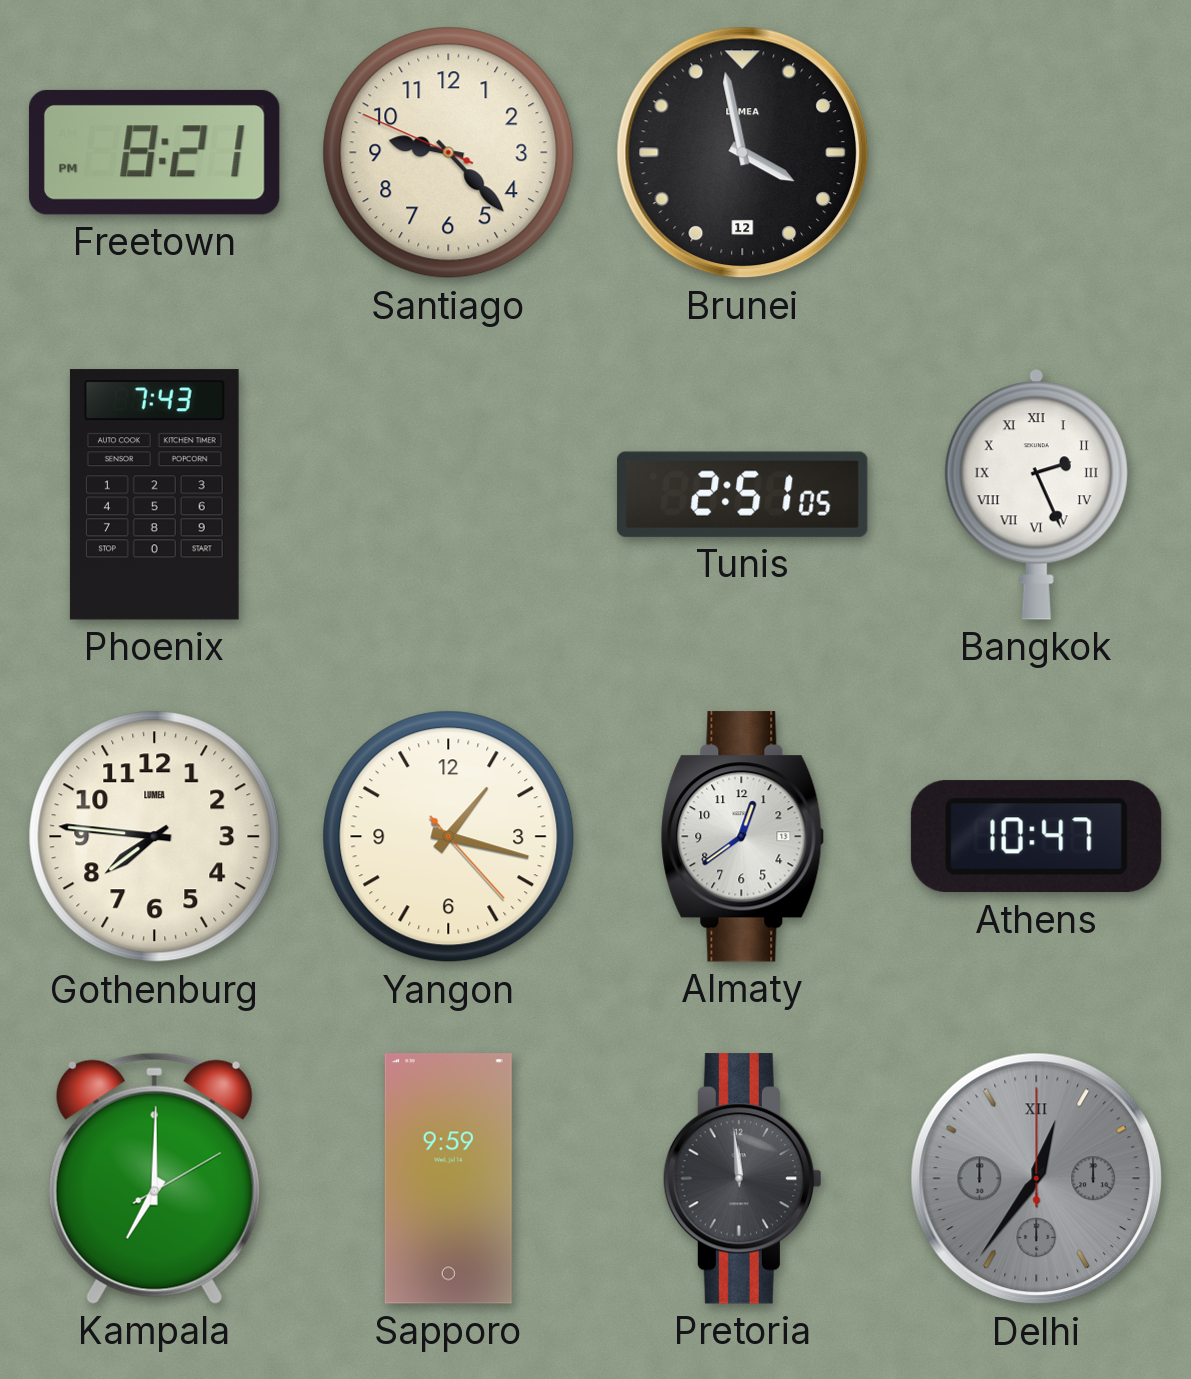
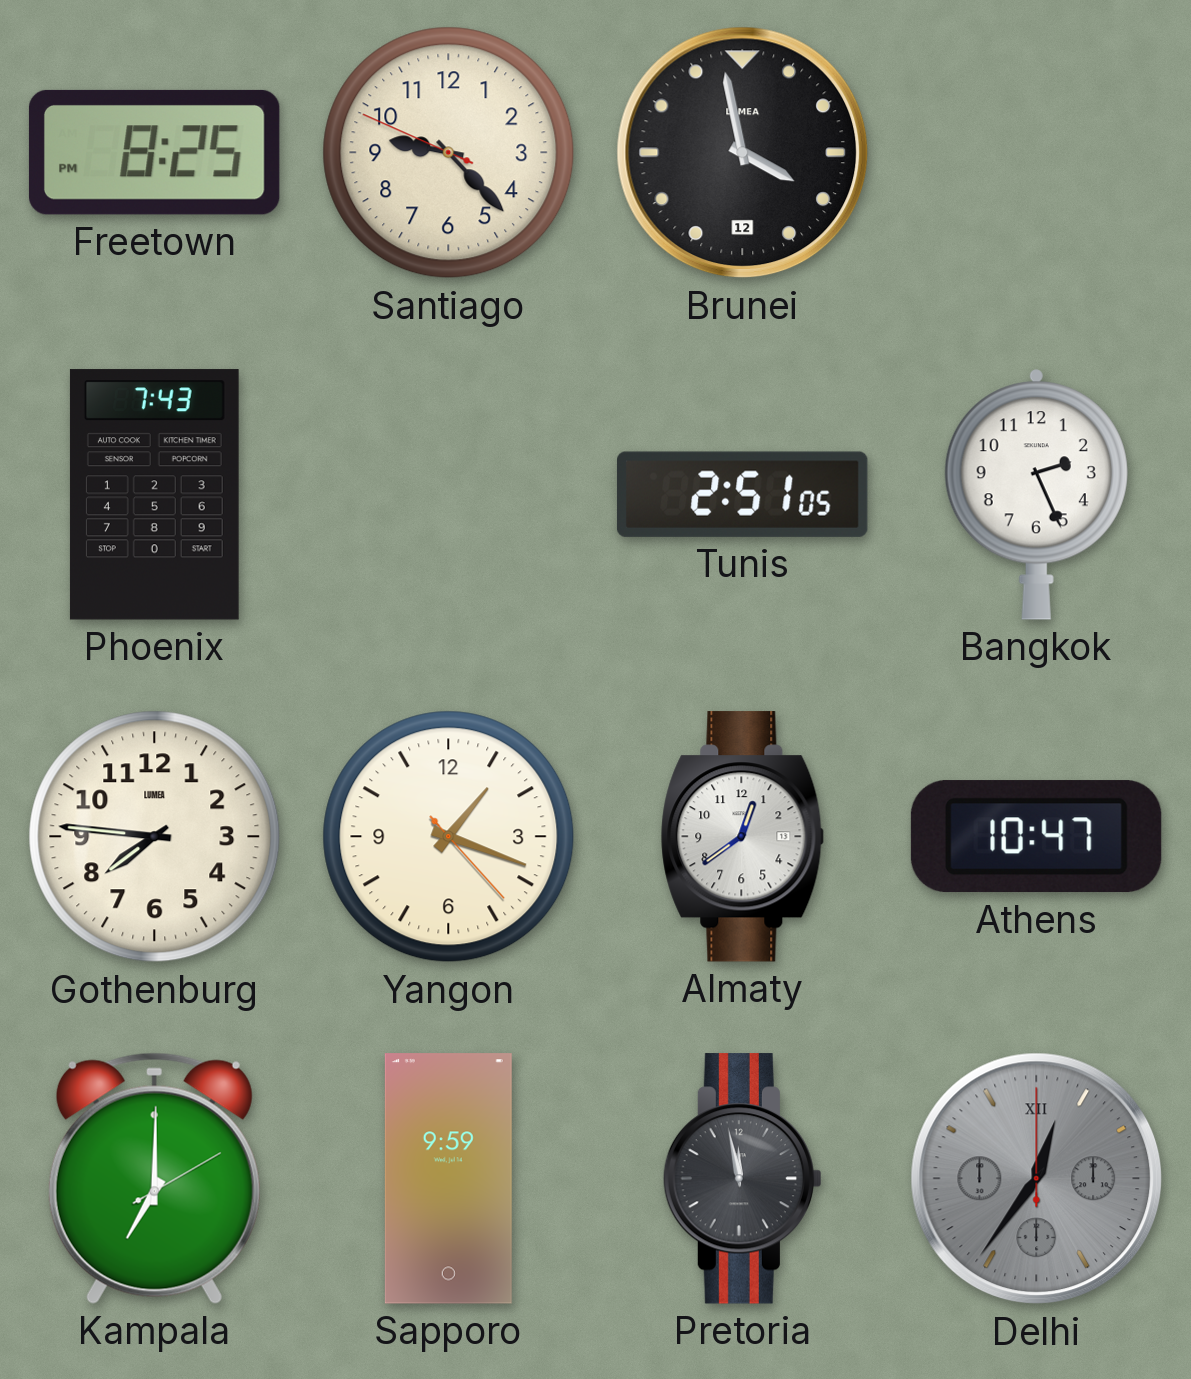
Freetown: 8:21 -> 8:25
Bangkok numerals: Roman -> Arabic
Yangon: 1:17 -> 1:18
Pretoria: 11:59 -> 11:58
